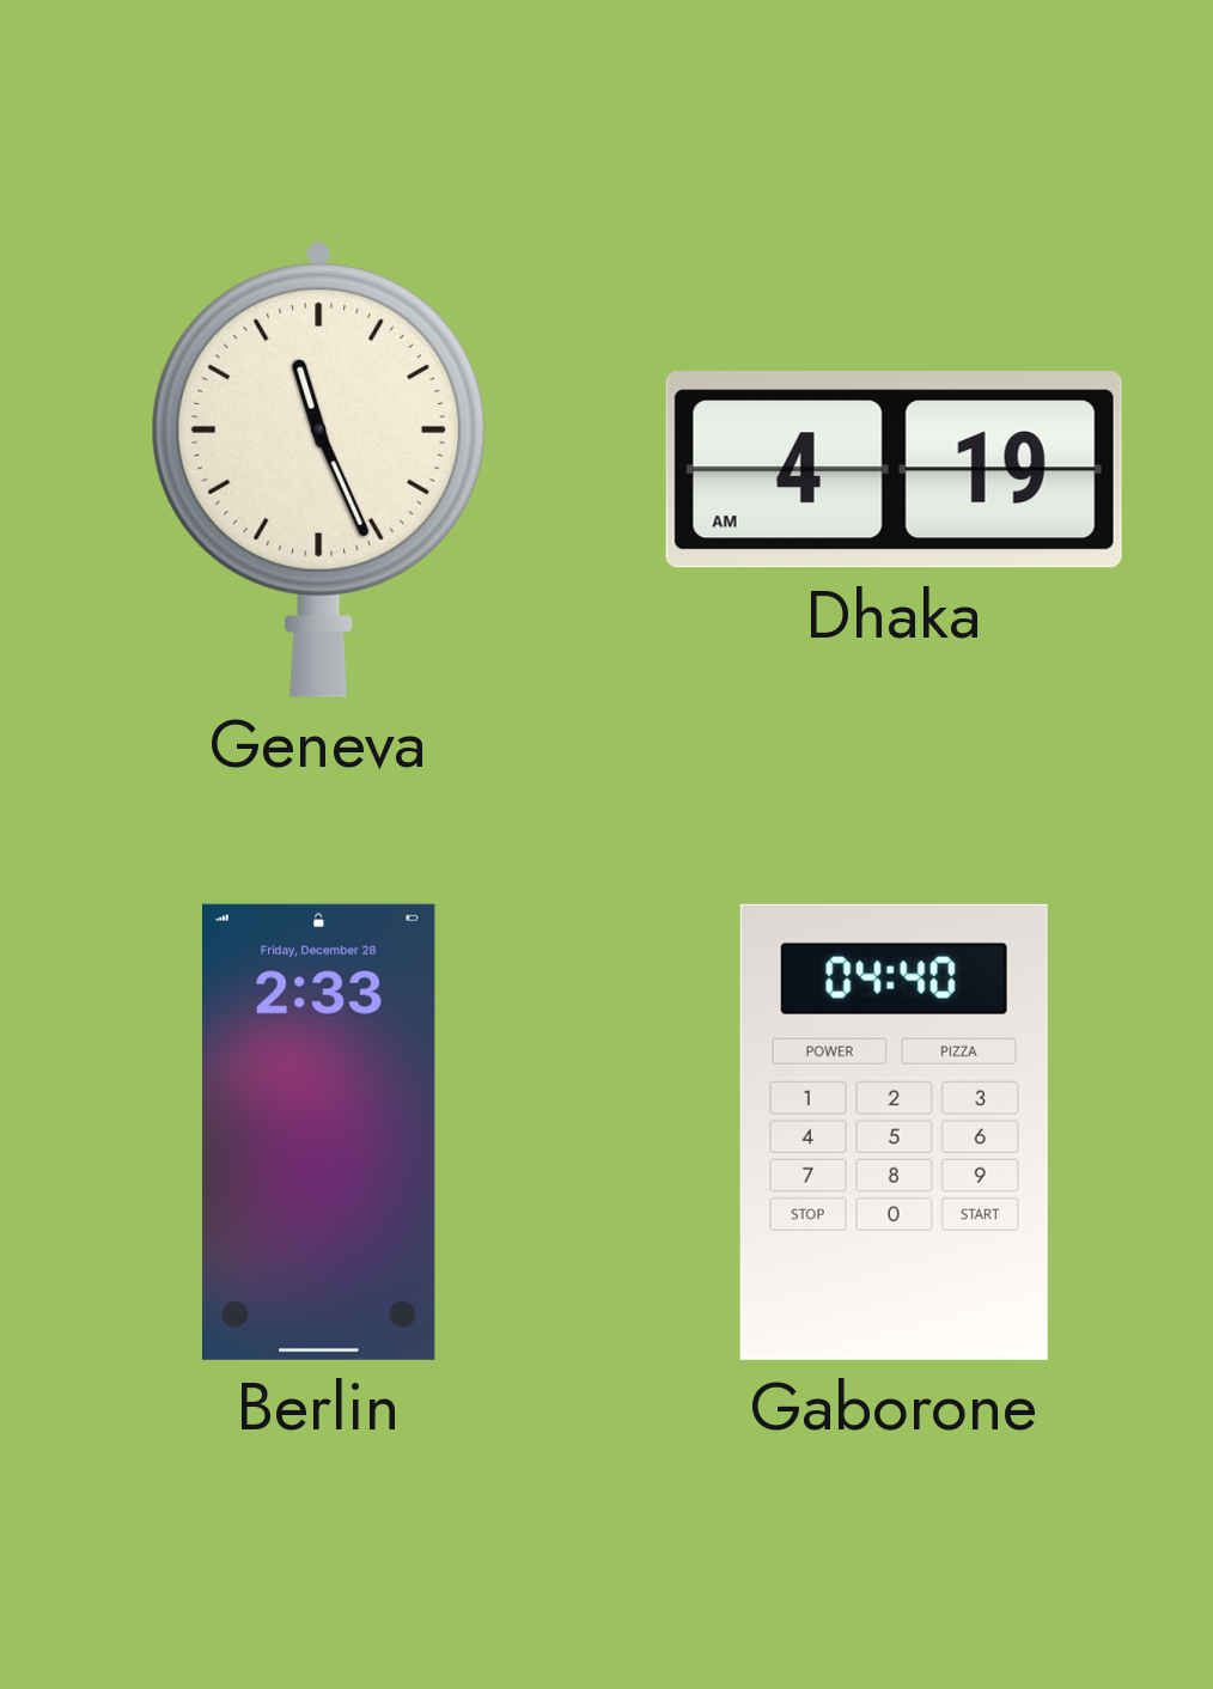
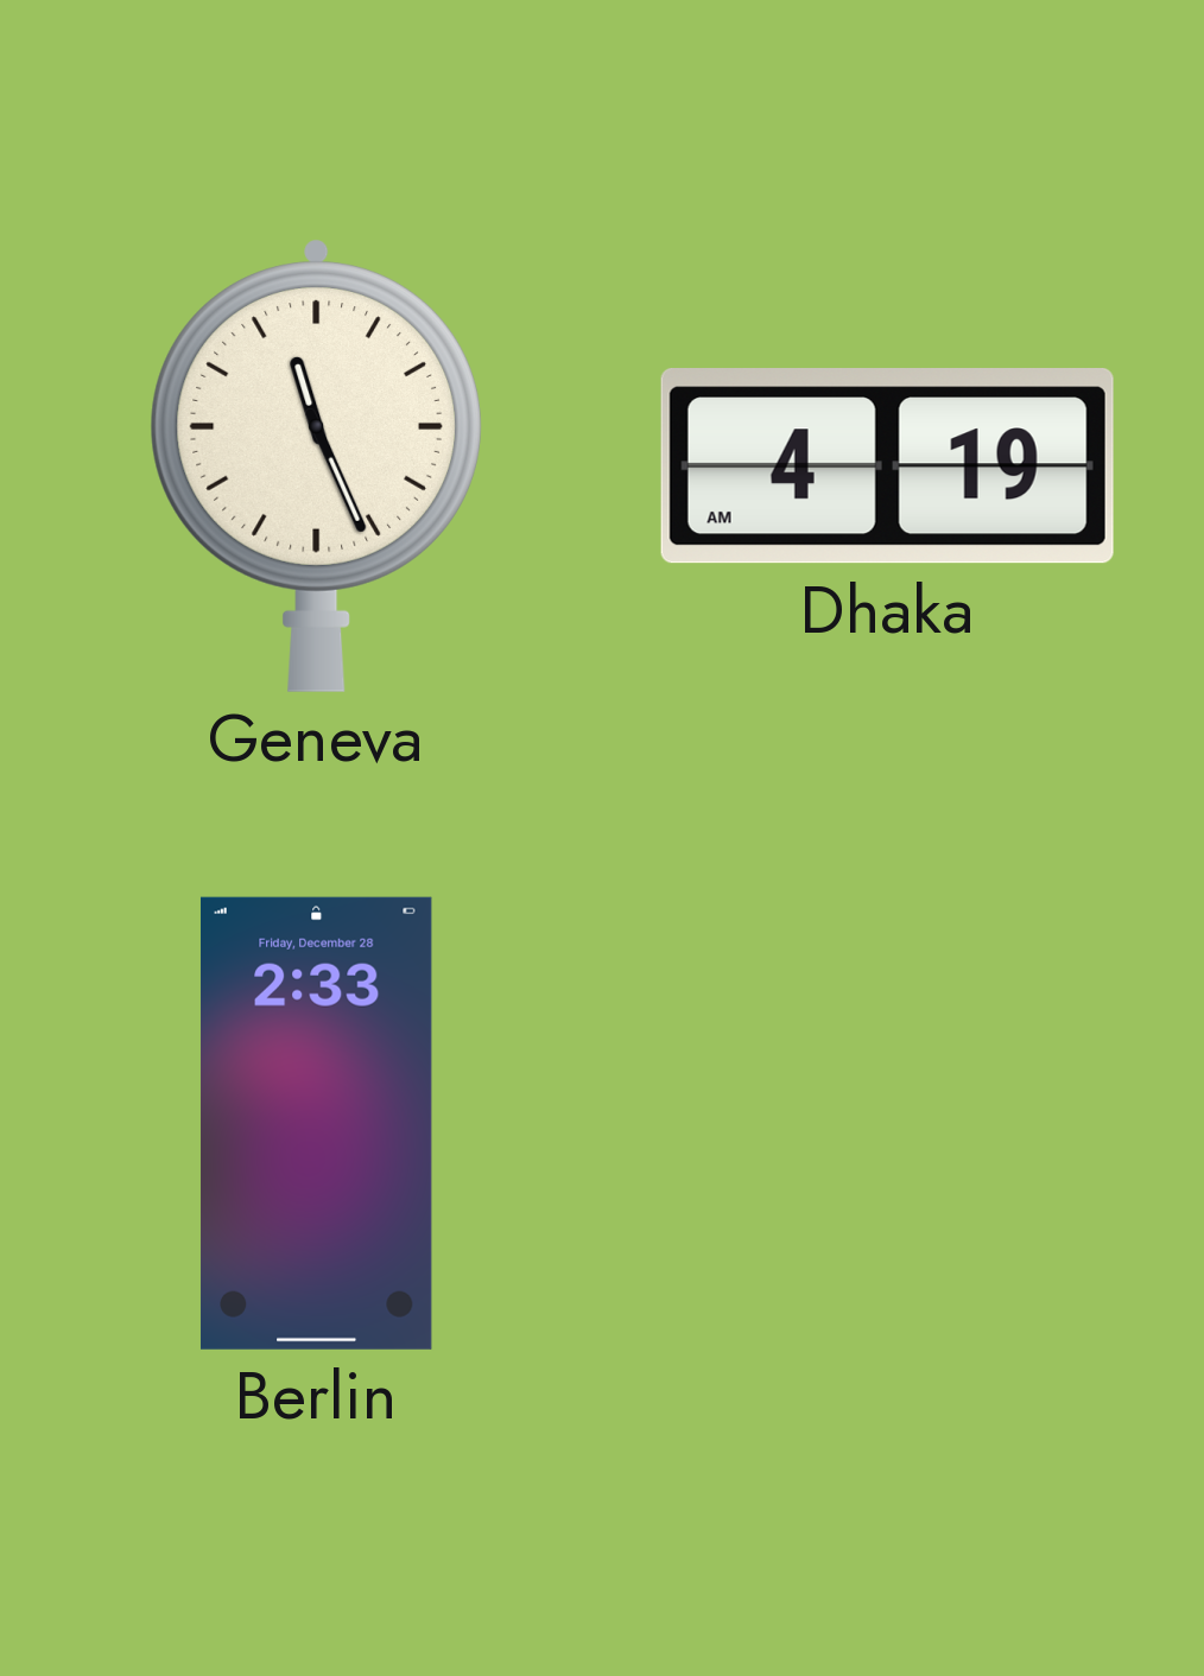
Gaborone: 04:40 -> none
